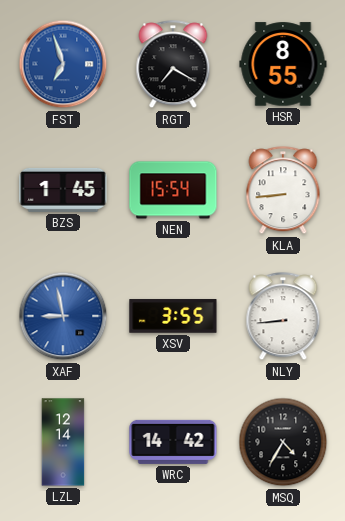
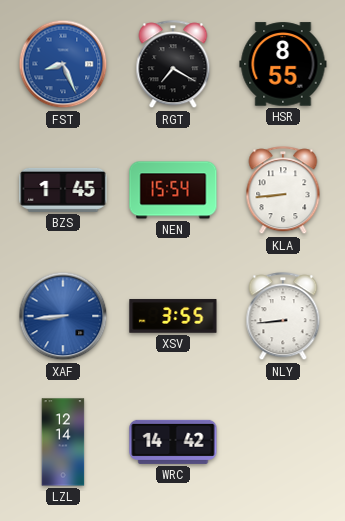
FST: 6:57 -> 8:26
XAF: 8:58 -> 8:44
MSQ: 4:35 -> none
